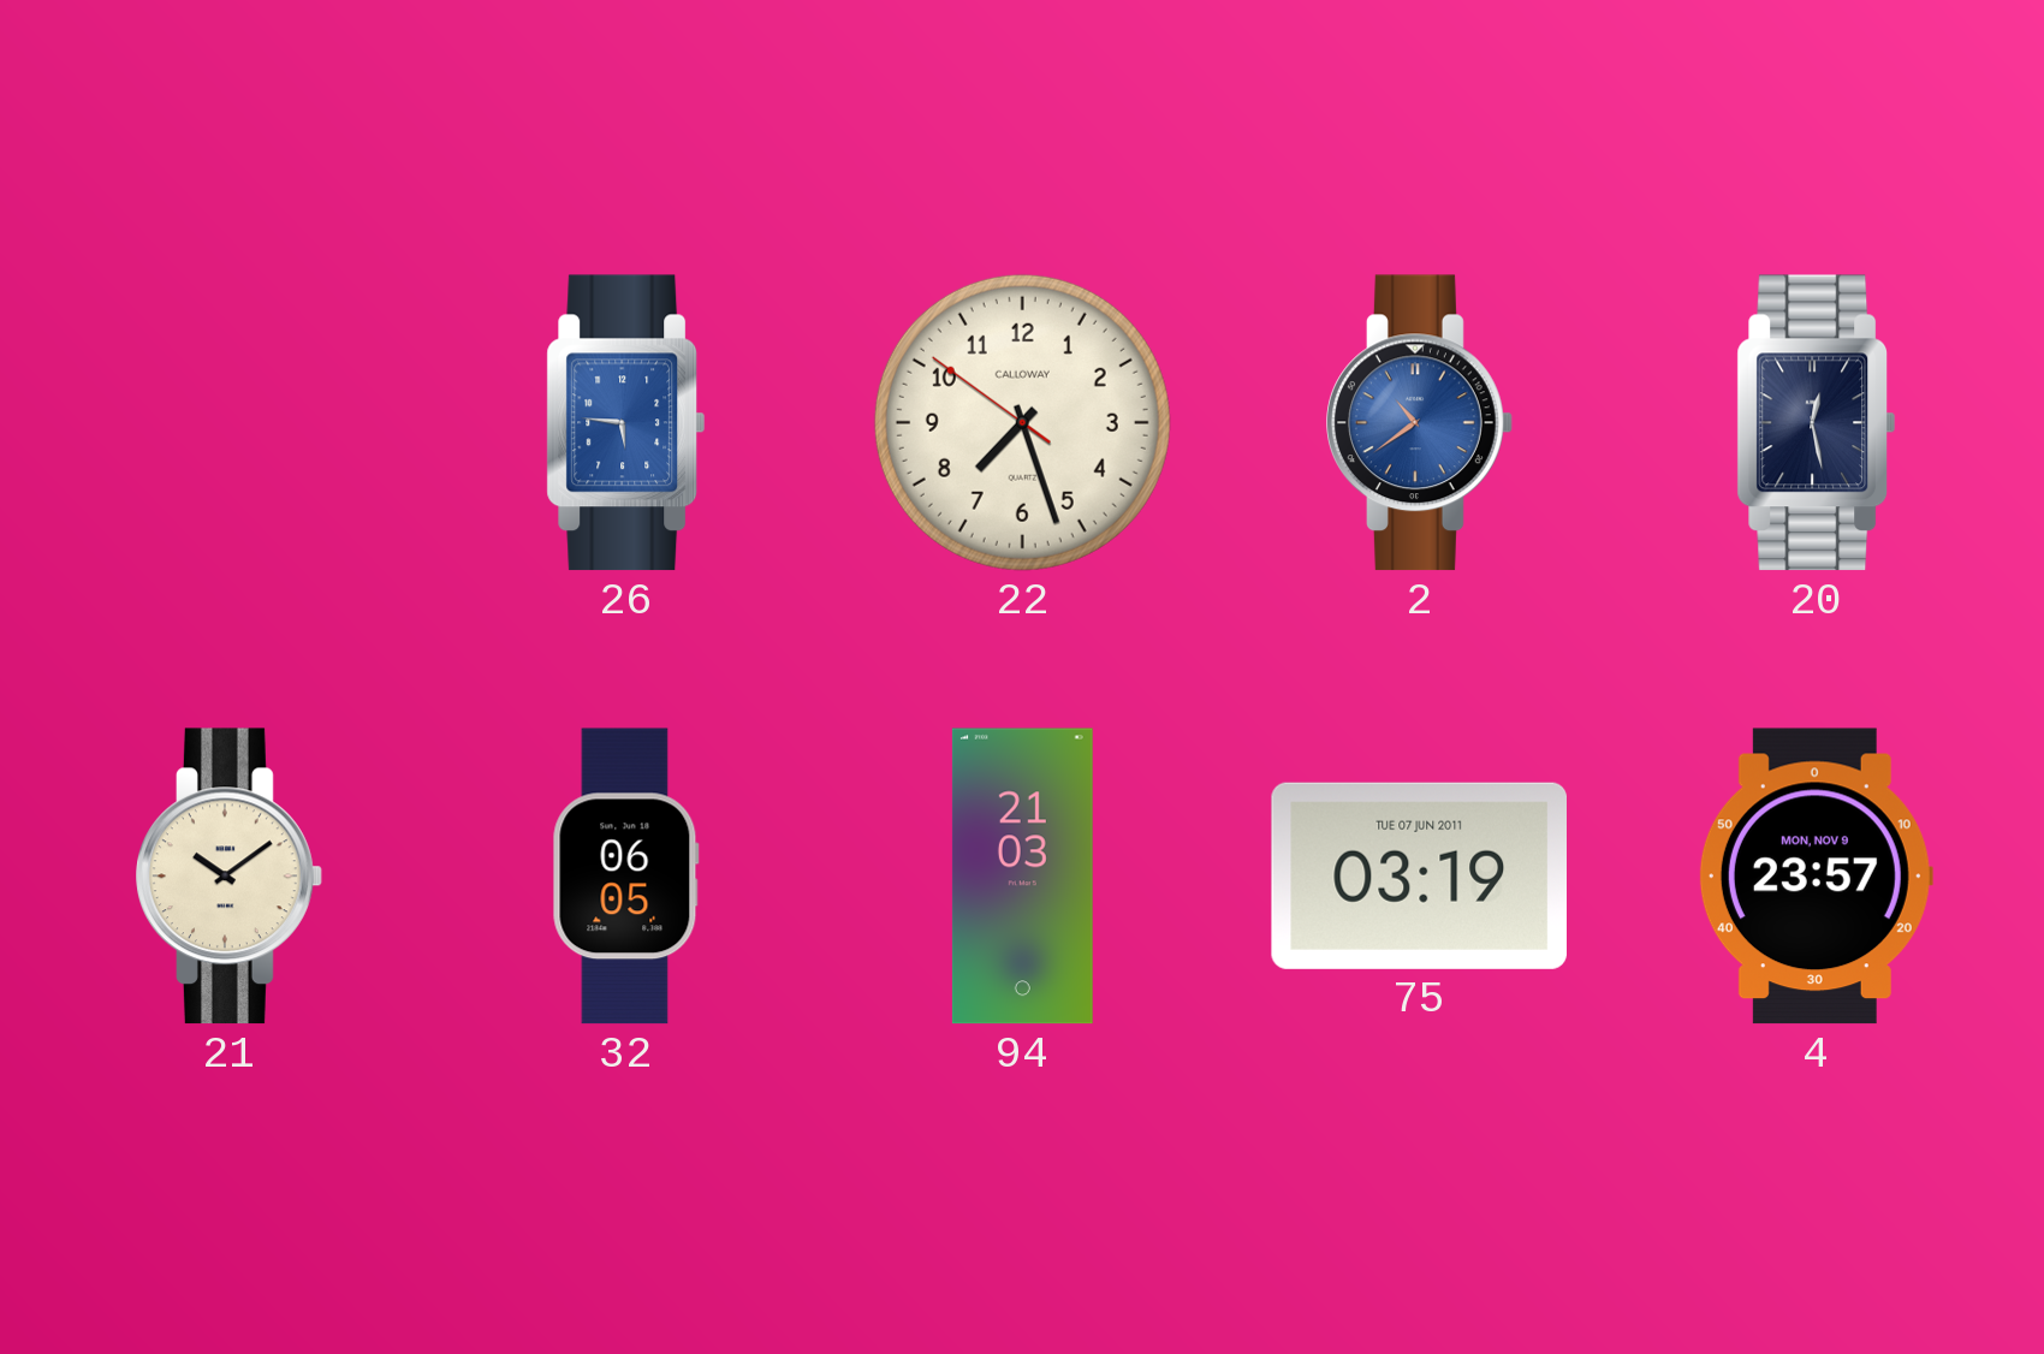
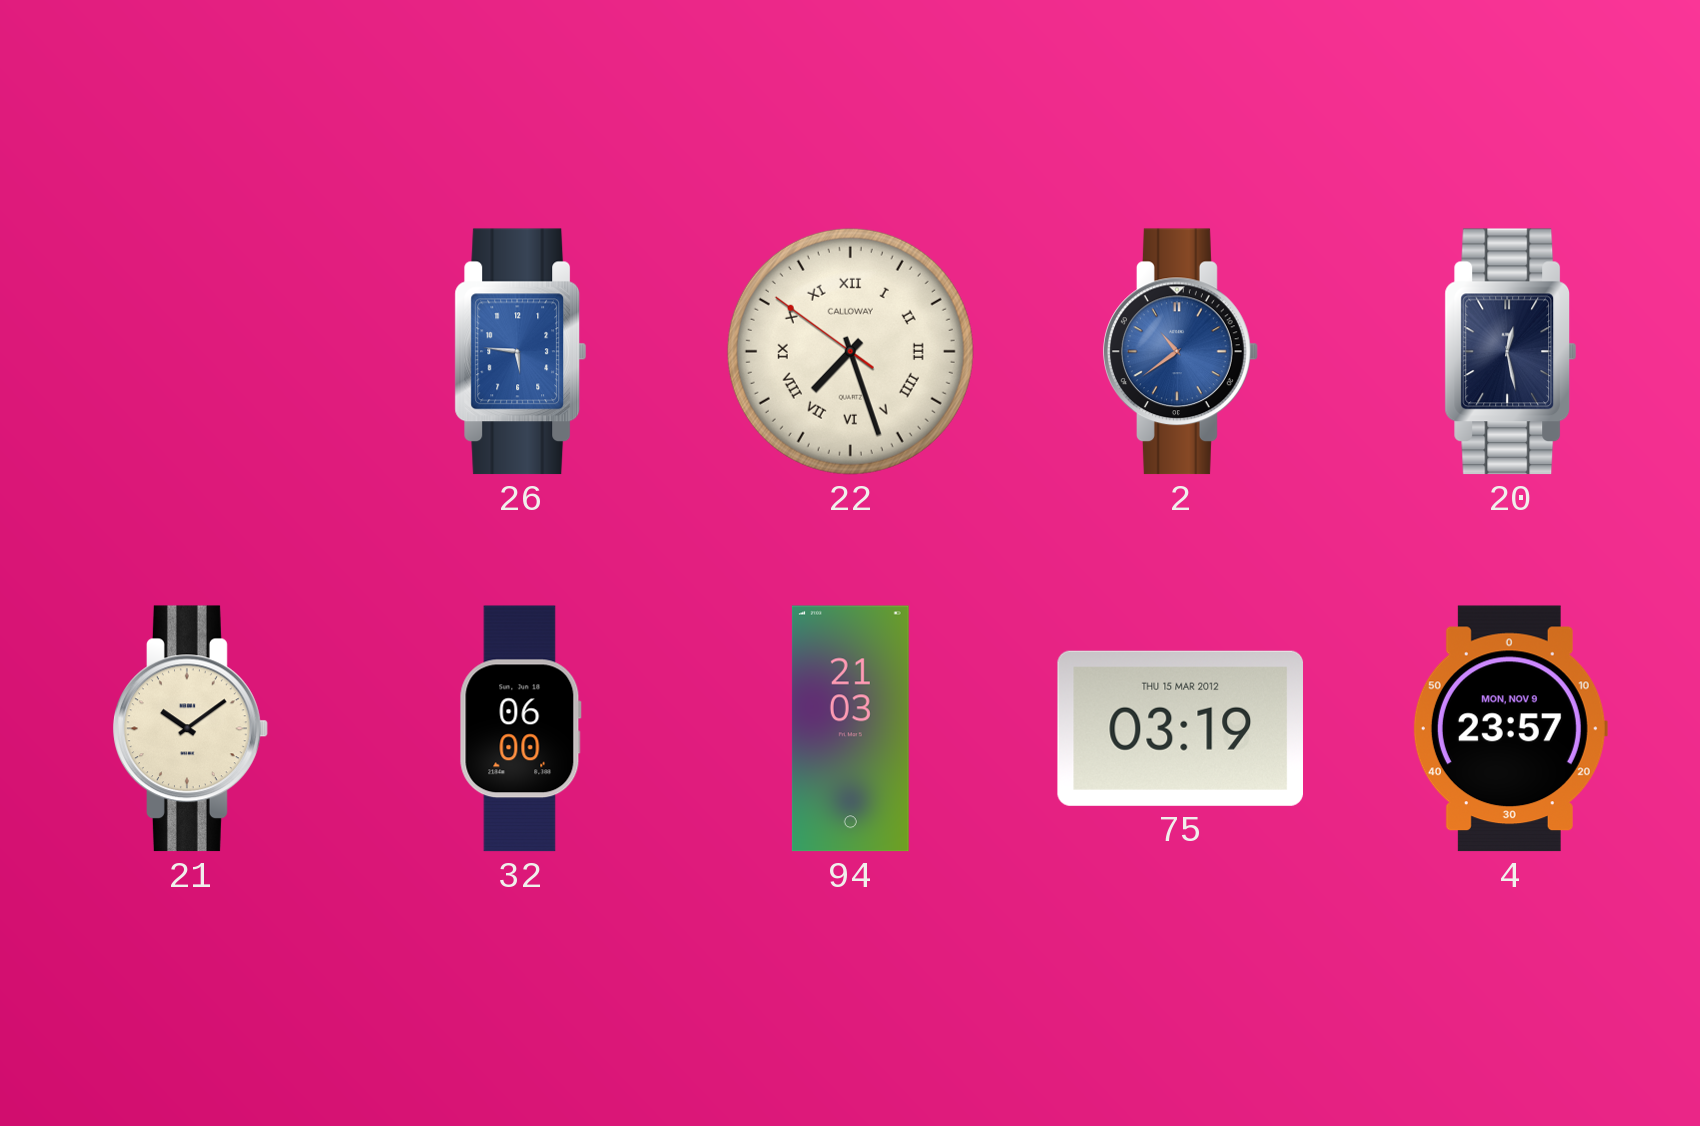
22 numerals: Arabic -> Roman
32: 06:05 -> 06:00
75 date: TUE 07 JUN 2011 -> THU 15 MAR 2012
